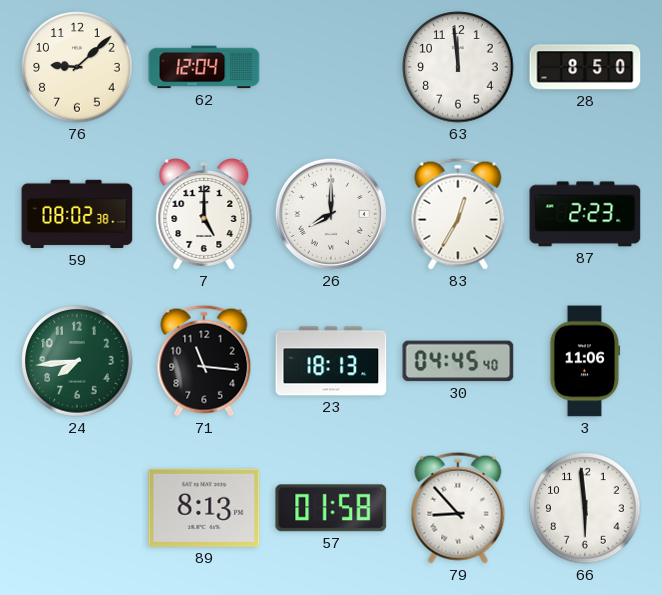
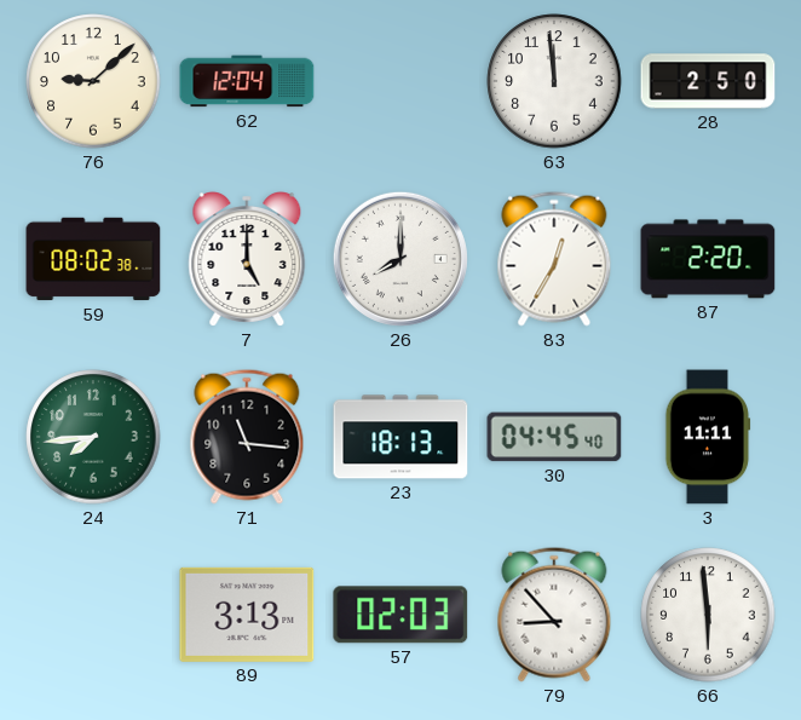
28: 8:50 -> 2:50
87: 2:23 -> 2:20
3: 11:06 -> 11:11
89: 8:13 -> 3:13
57: 01:58 -> 02:03
